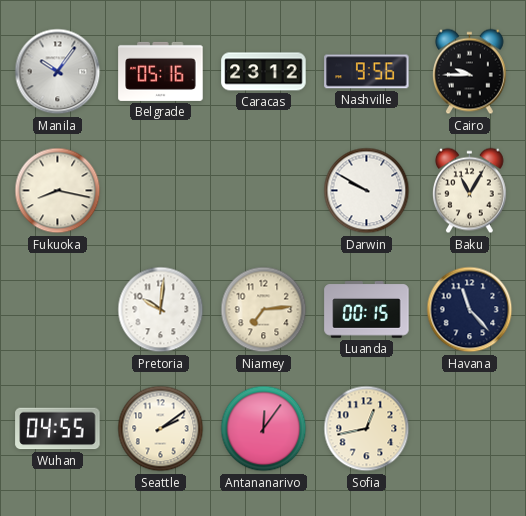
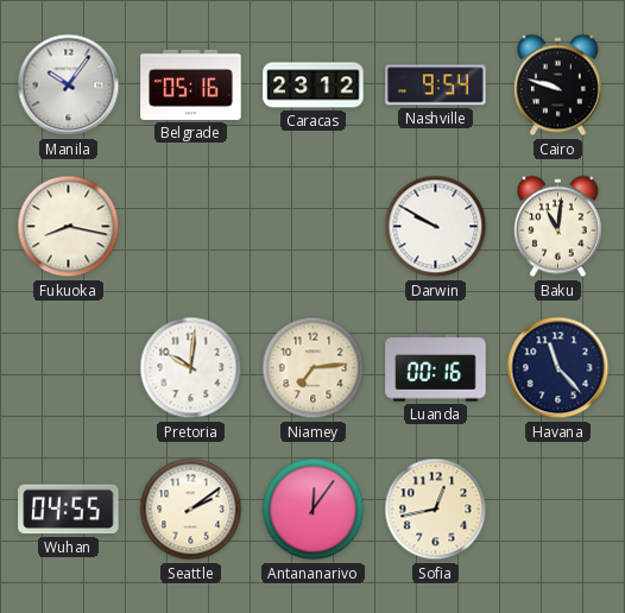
Nashville: 9:56 -> 9:54
Cairo: 9:45 -> 9:48
Baku: 11:05 -> 11:01
Luanda: 00:15 -> 00:16
